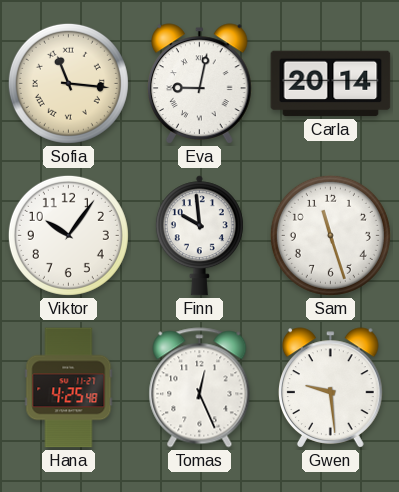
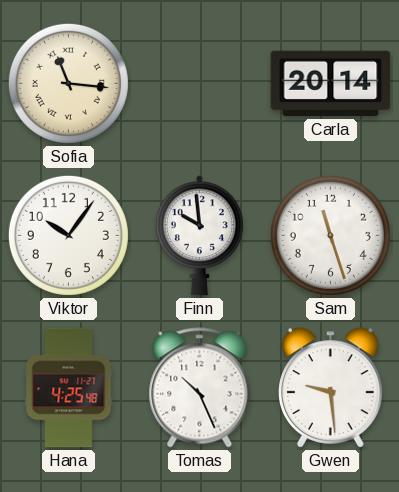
Eva: 9:02 -> none
Tomas: 12:26 -> 10:26
